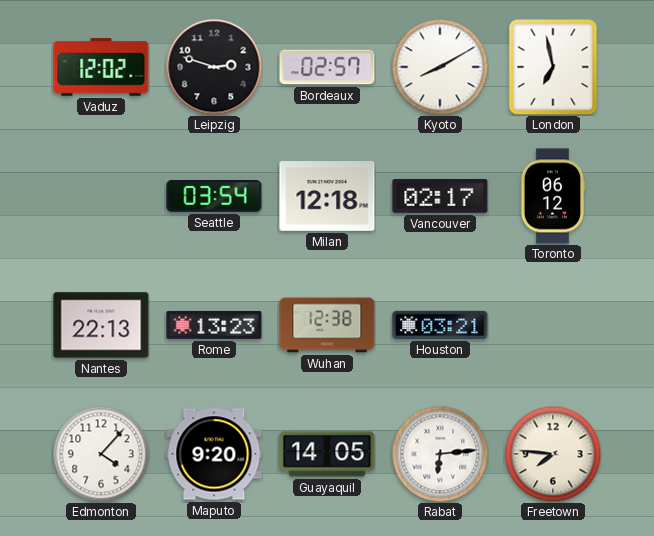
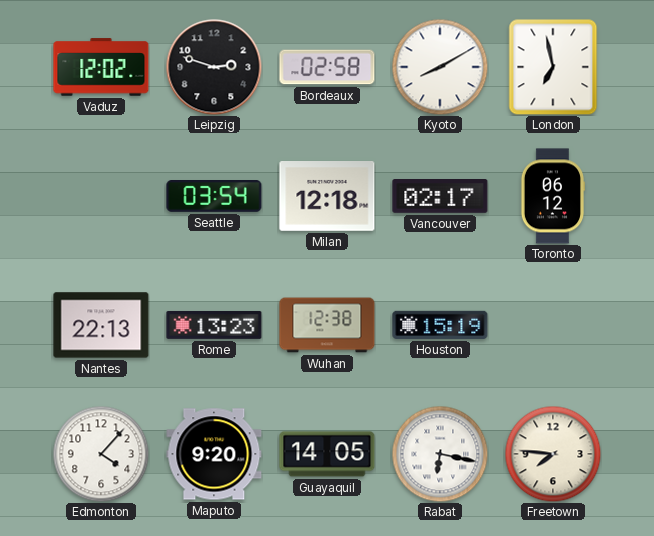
Bordeaux: 02:57 -> 02:58
Houston: 03:21 -> 15:19
Rabat: 6:14 -> 6:17
